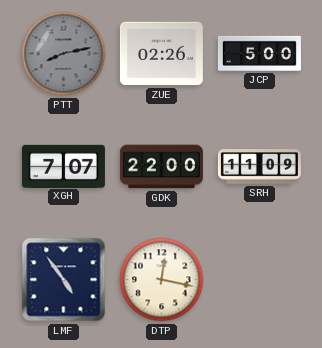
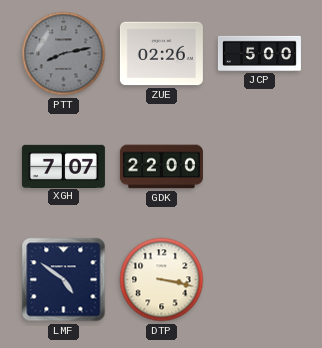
SRH: 11:09 -> none
LMF: 4:54 -> 4:51
DTP: 12:17 -> 3:17
